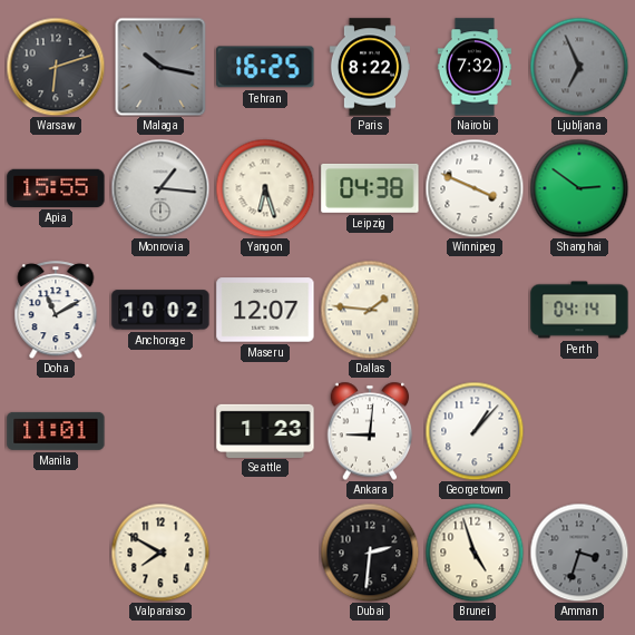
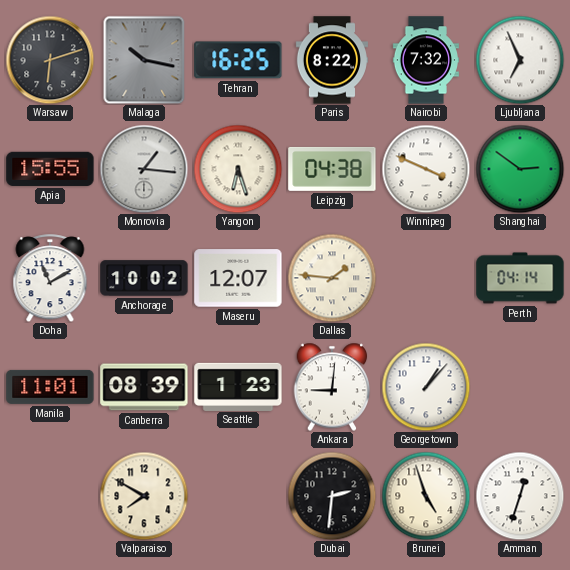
Ljubljana dial: grey -> white
Canberra: none -> 08:39
Amman: 3:33 -> 12:33
Amman dial: grey -> white
